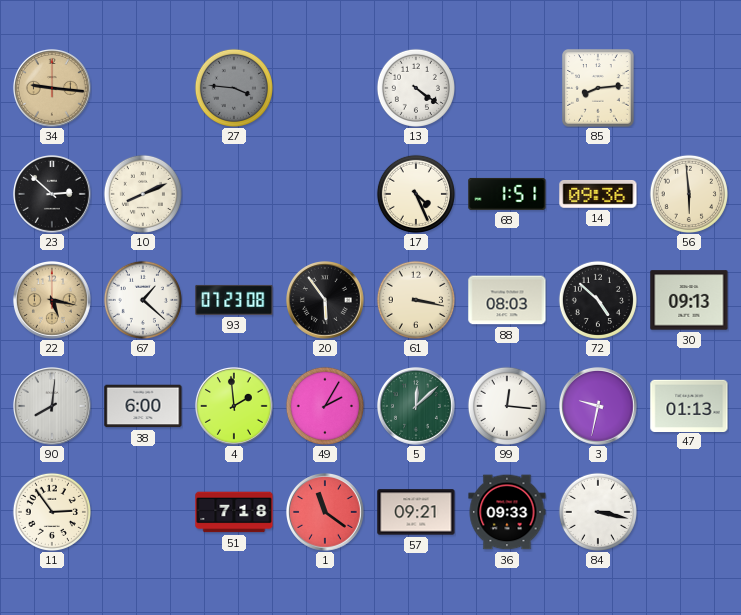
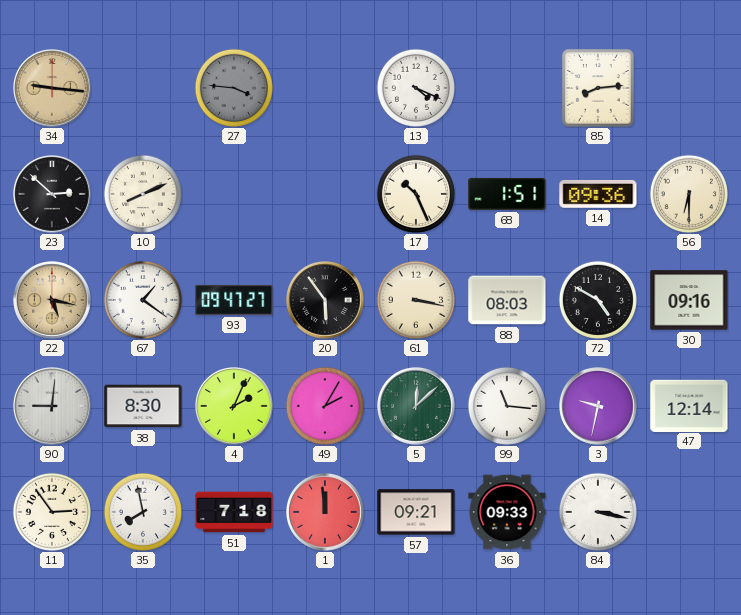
13: 4:21 -> 4:19
17: 4:26 -> 10:26
56: 5:59 -> 6:30
67: 1:22 -> 1:21
93: 07:23 -> 09:47
72: 4:52 -> 4:50
30: 09:13 -> 09:16
90: 8:01 -> 9:01
38: 6:00 -> 8:30
4: 1:59 -> 2:04
99: 12:16 -> 11:16
47: 01:13 -> 12:14
35: none -> 7:58
1: 11:21 -> 11:59
